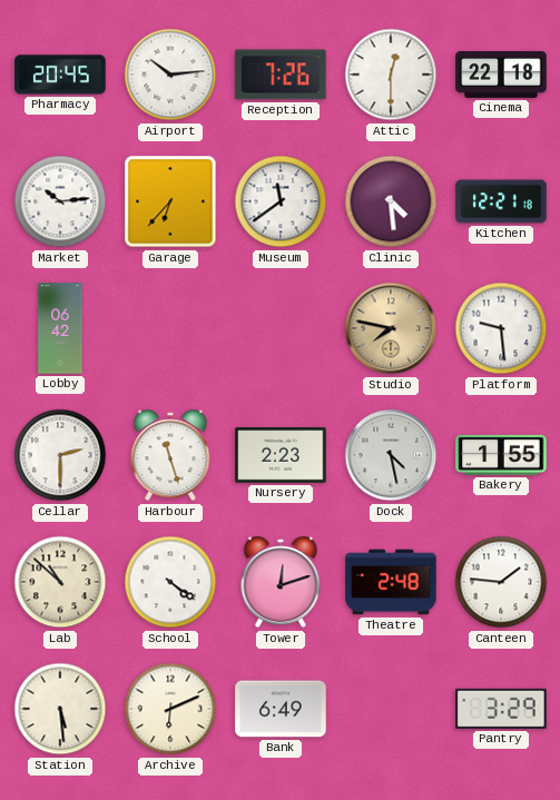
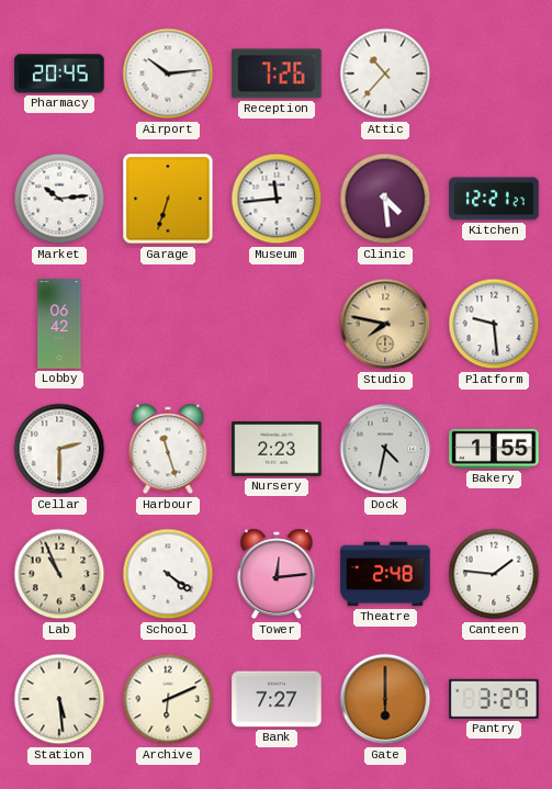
Attic: 12:30 -> 10:37
Cinema: 22:18 -> none
Garage: 6:37 -> 6:33
Museum: 11:39 -> 11:44
Kitchen: 12:21:18 -> 12:21:27
Dock: 4:28 -> 4:32
Lab: 10:52 -> 10:56
Tower: 12:12 -> 12:14
Bank: 6:49 -> 7:27
Gate: none -> 6:00
